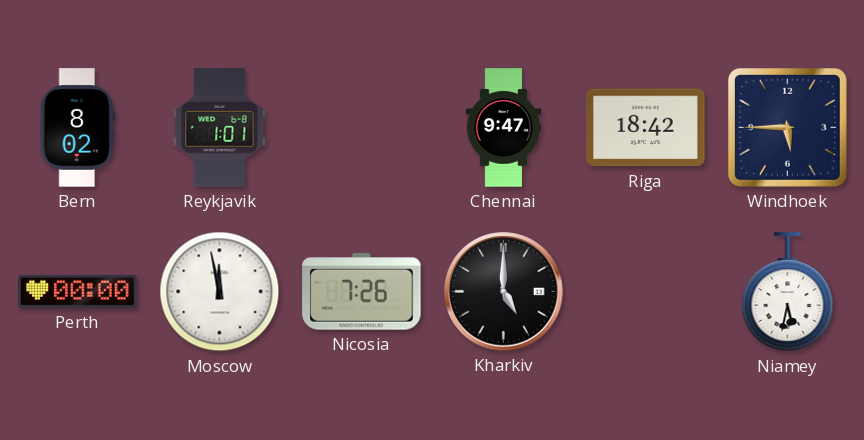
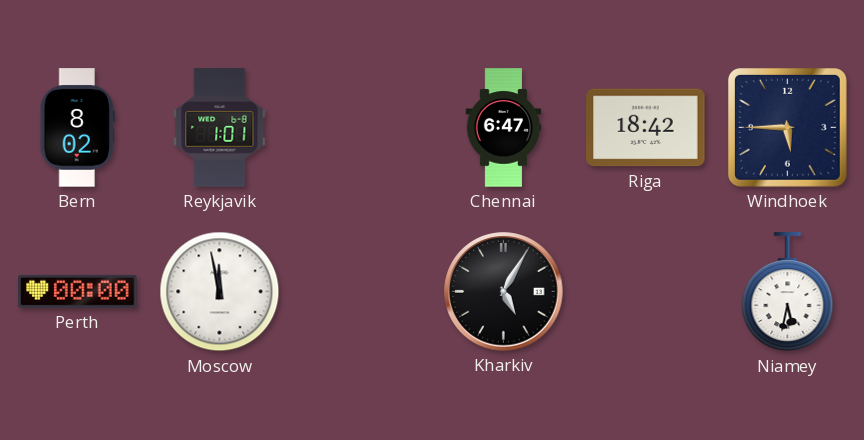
Chennai: 9:47 -> 6:47
Nicosia: 7:26 -> none
Kharkiv: 5:00 -> 5:05
